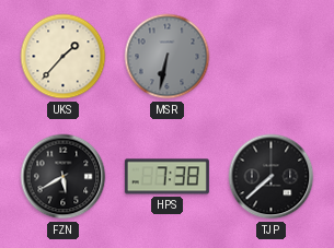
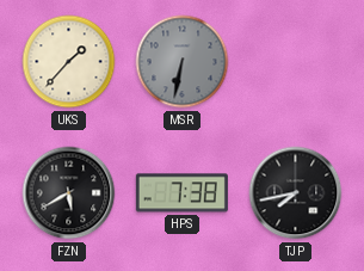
TJP: 7:38 -> 7:43
